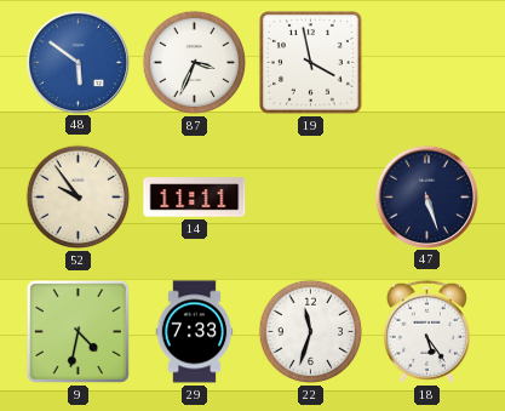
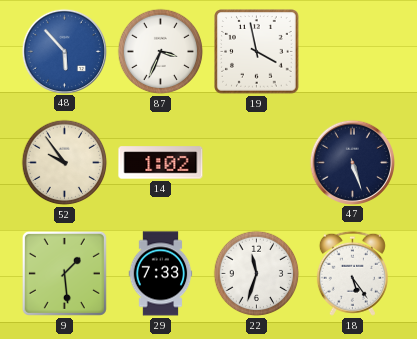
48: 5:51 -> 5:53
14: 11:11 -> 1:02
9: 4:32 -> 1:29
